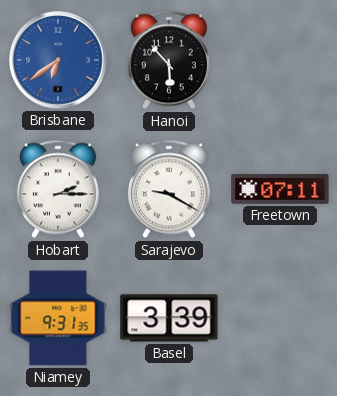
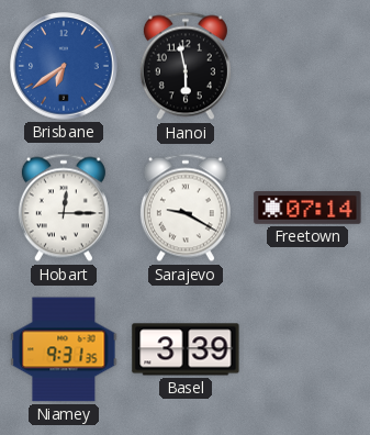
Hanoi: 5:53 -> 5:58
Hobart: 2:15 -> 12:15
Freetown: 07:11 -> 07:14
